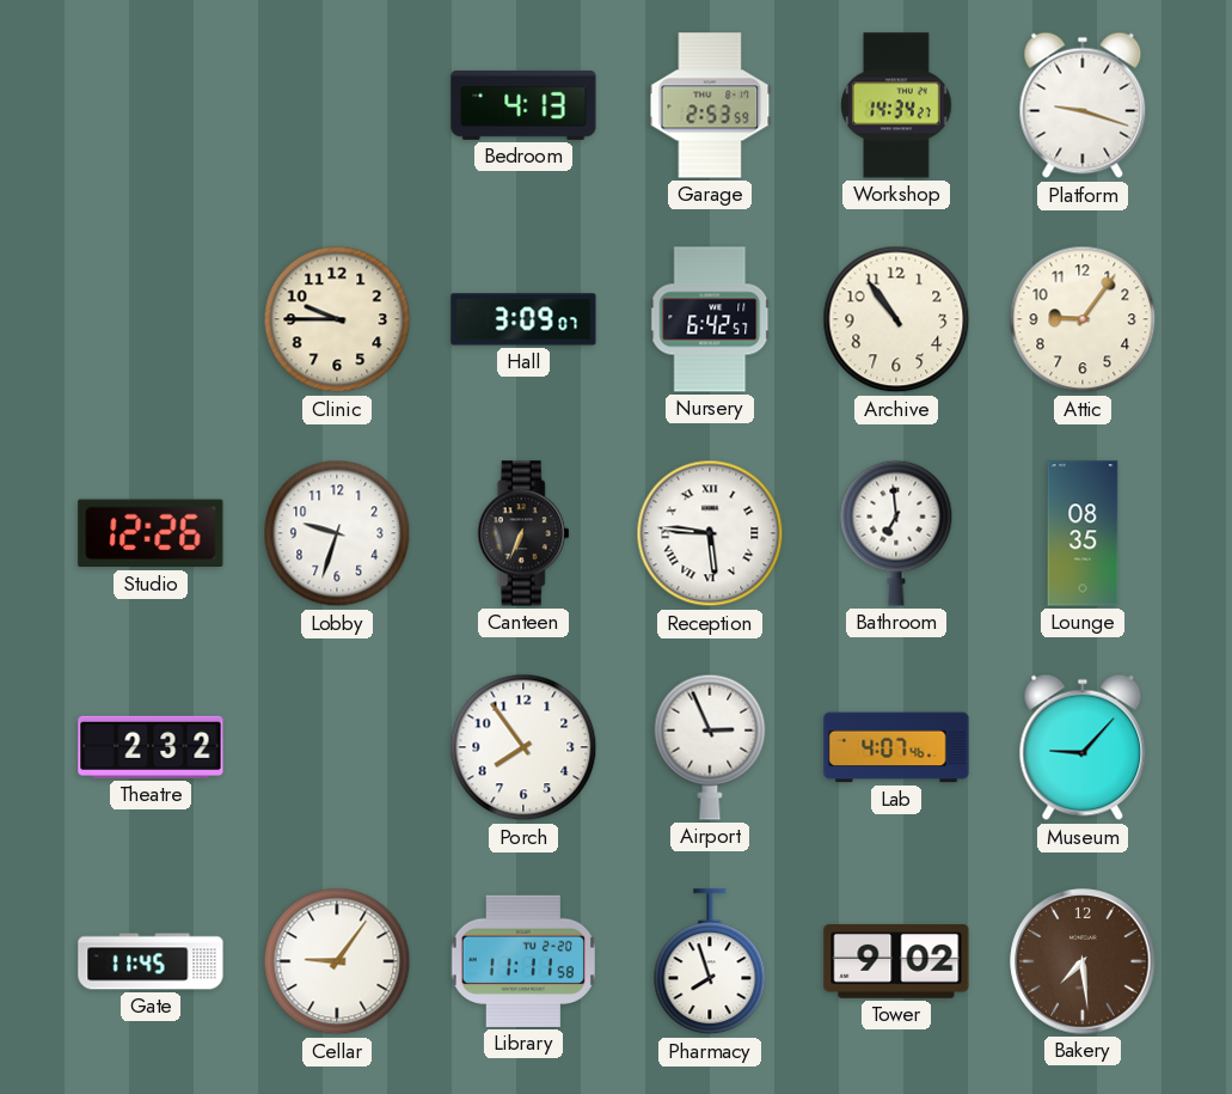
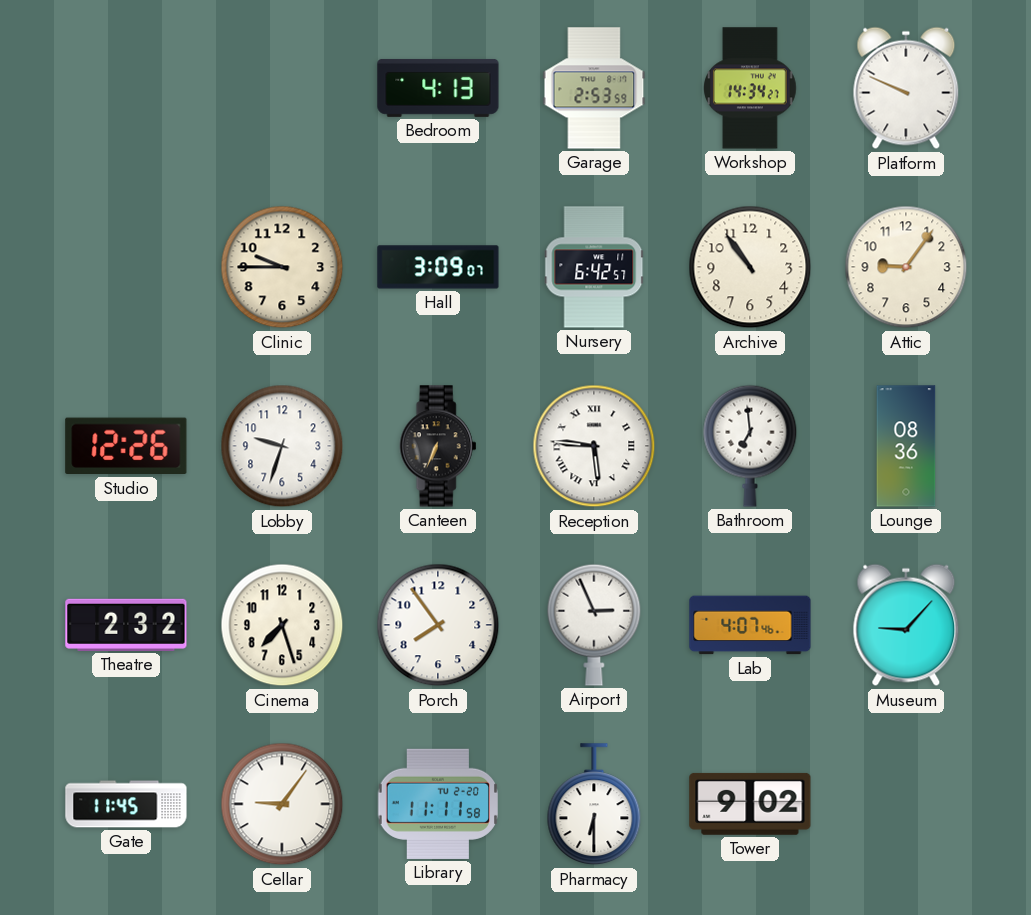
Platform: 9:18 -> 9:49
Lounge: 08:35 -> 08:36
Cinema: none -> 7:27
Pharmacy: 7:57 -> 6:30
Bakery: 7:29 -> none
